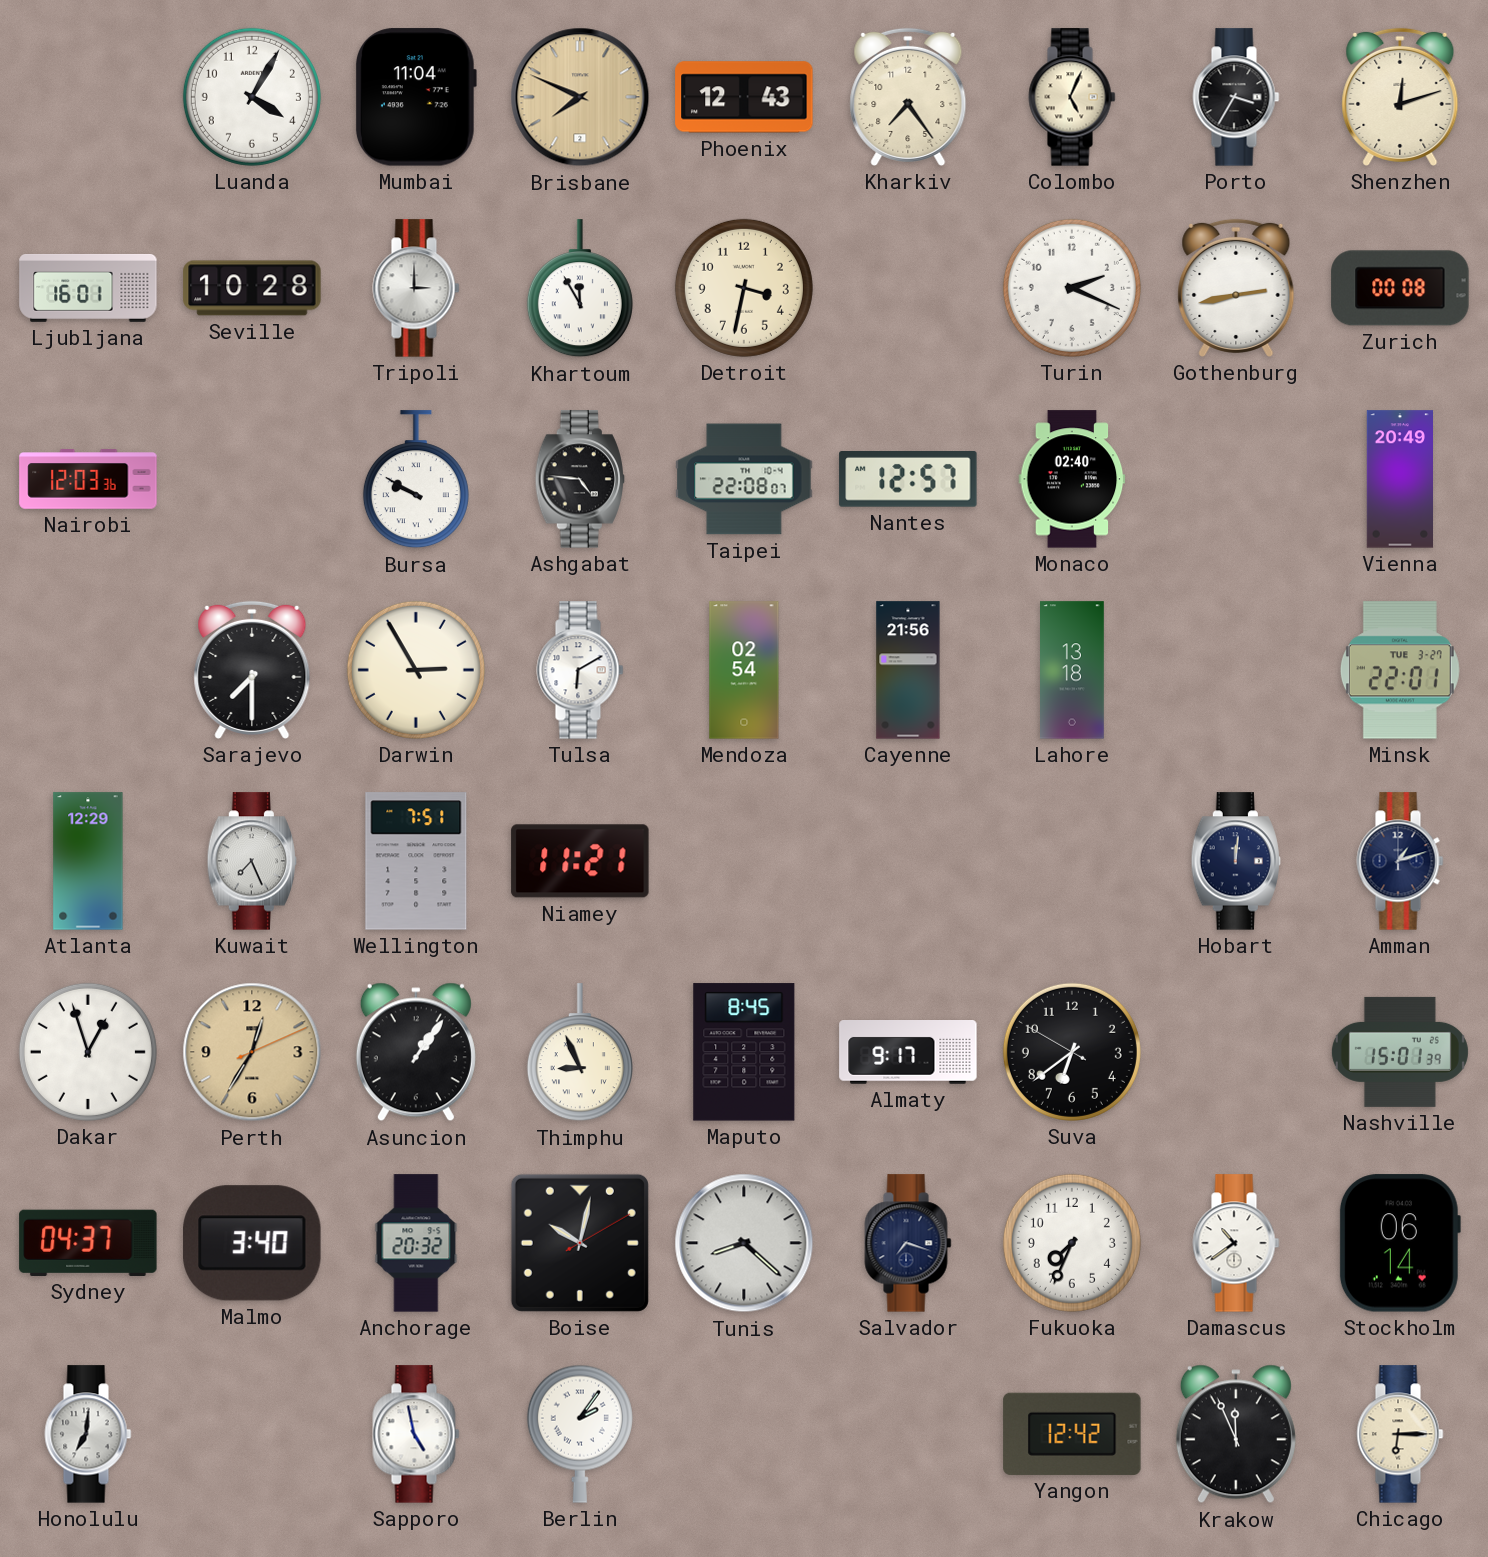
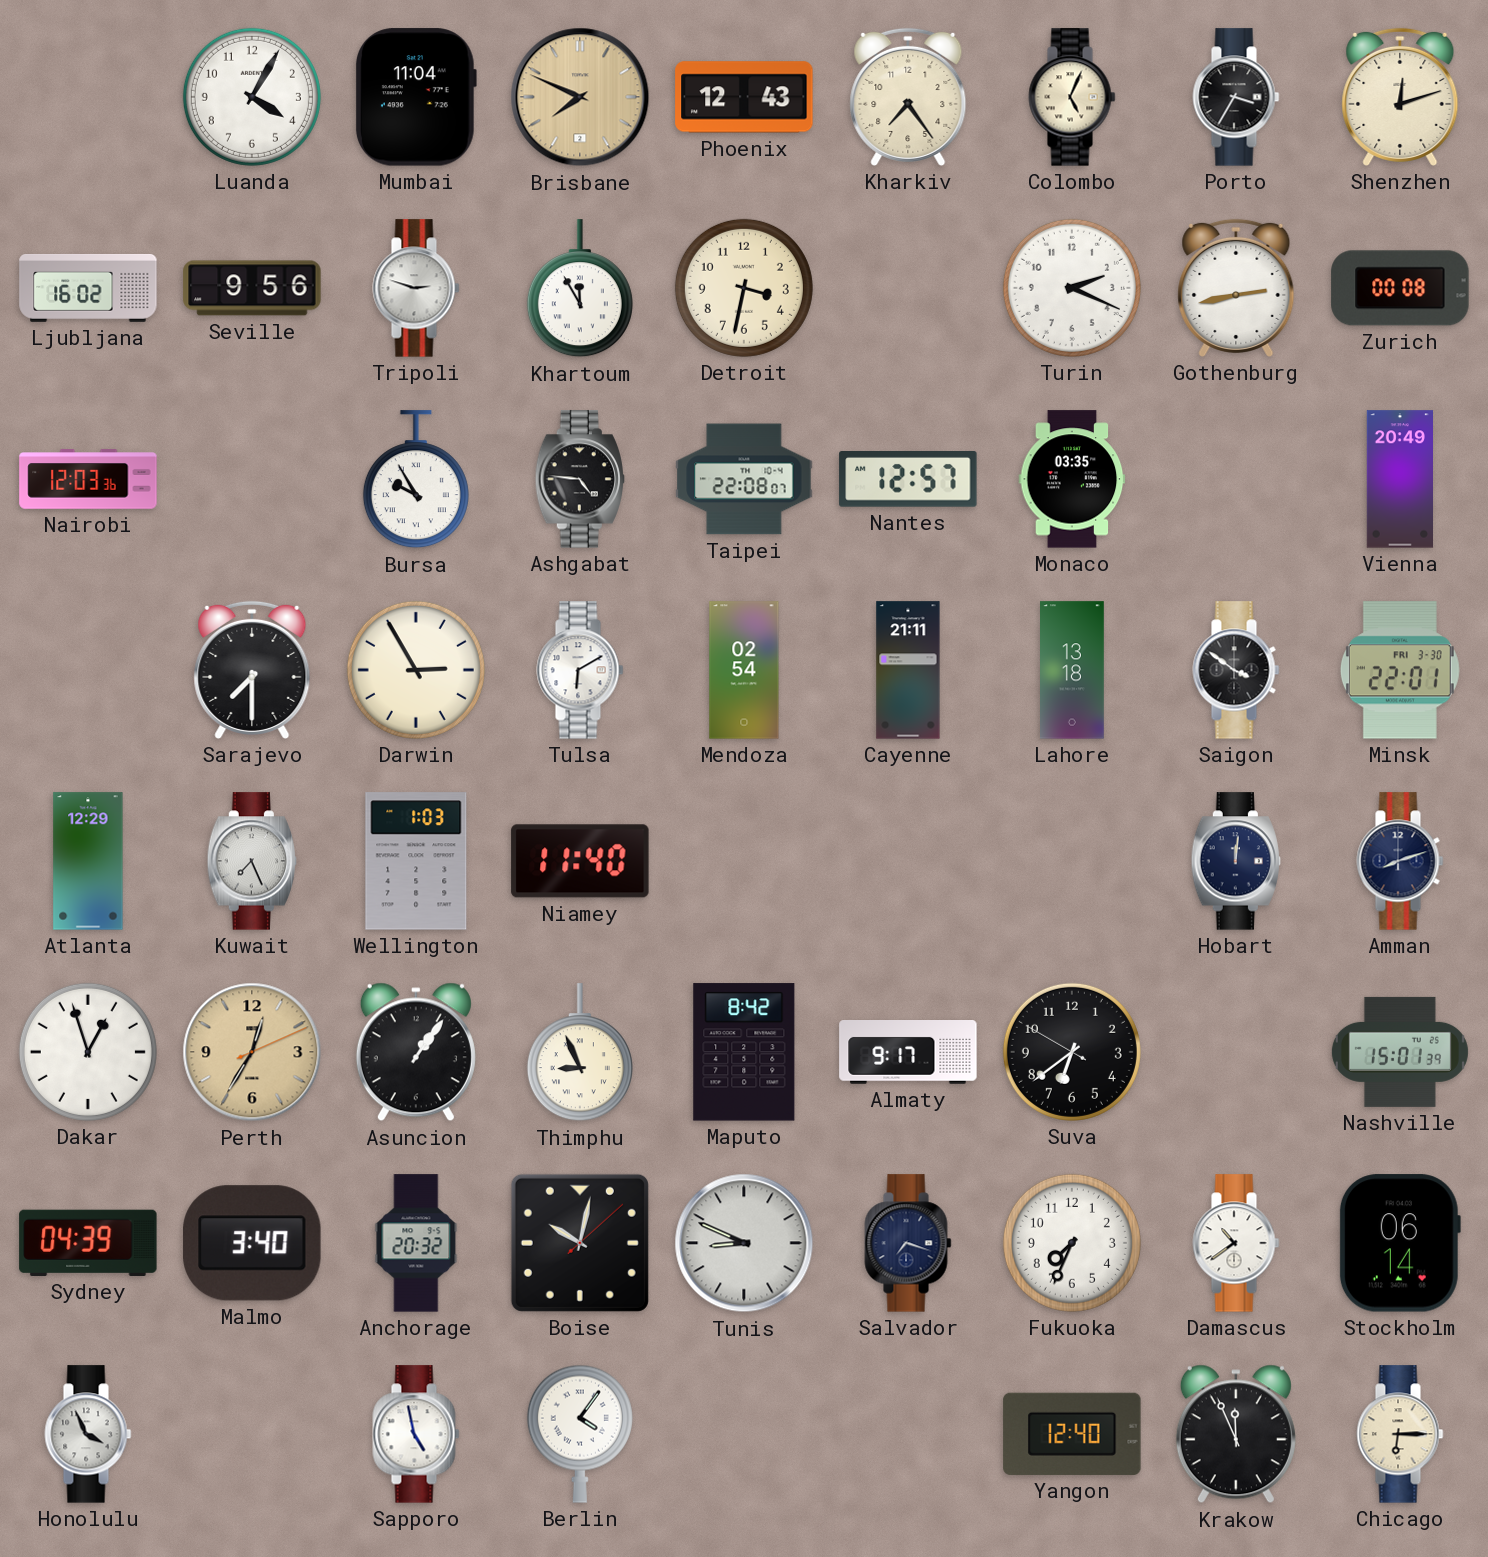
Ljubljana: 16:01 -> 16:02
Seville: 10:28 -> 9:56
Tripoli: 3:00 -> 2:48
Bursa: 9:50 -> 9:55
Monaco: 02:40 -> 03:35
Cayenne: 21:56 -> 21:11
Saigon: none -> 3:51
Minsk date: TUE 3-27 -> FRI 3-30
Wellington: 7:51 -> 1:03
Niamey: 11:21 -> 11:40
Amman: 1:12 -> 8:12
Maputo: 8:45 -> 8:42
Sydney: 04:37 -> 04:39
Boise: 10:02:10 -> 10:02:08
Tunis: 8:22 -> 8:49
Honolulu: 7:01 -> 3:56
Berlin: 2:06 -> 4:06
Yangon: 12:42 -> 12:40
